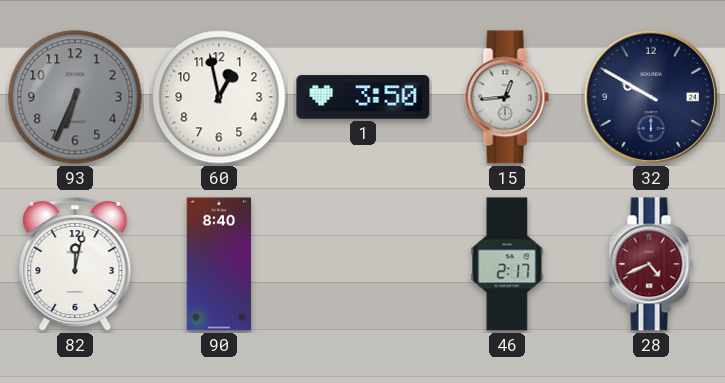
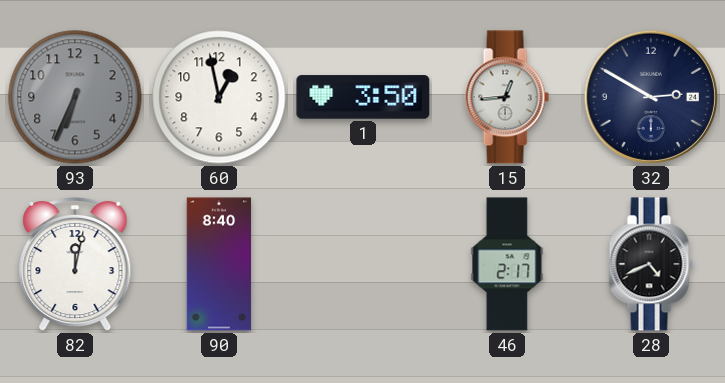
32: 9:50 -> 2:50
28 dial: burgundy -> black
